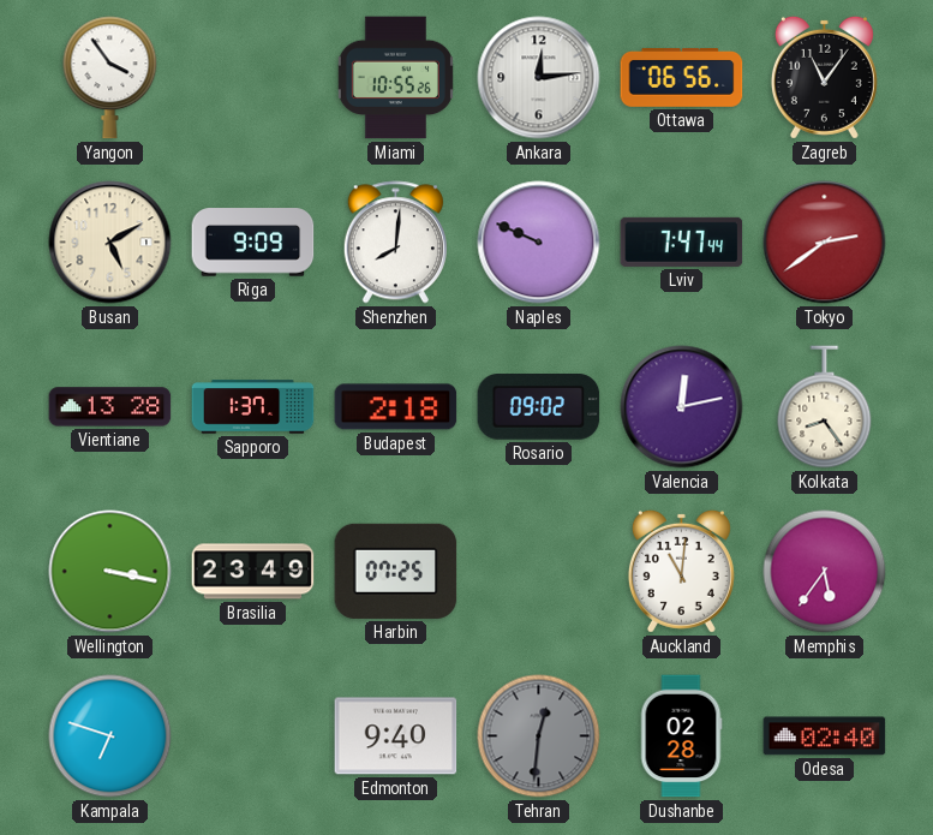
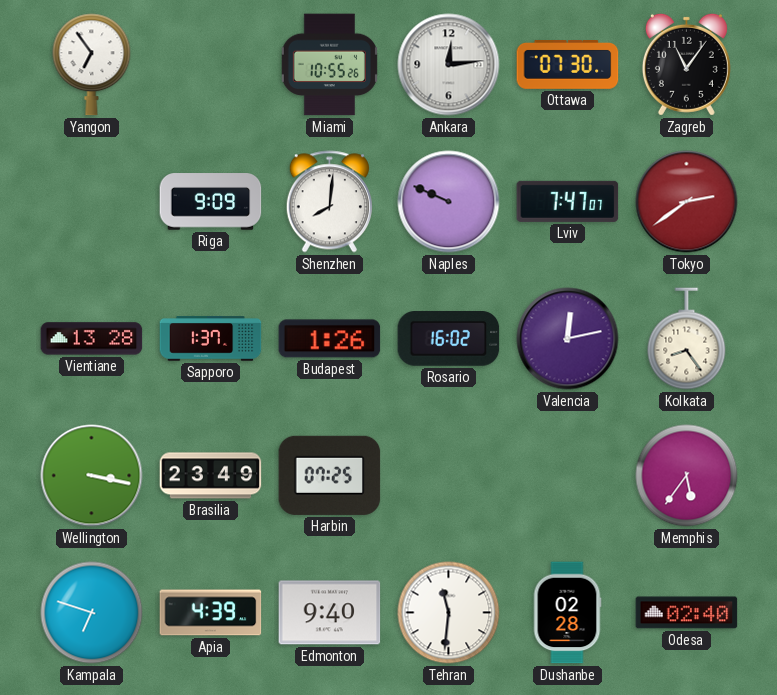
Yangon: 3:54 -> 6:54
Ottawa: 06:56 -> 07:30
Busan: 5:10 -> none
Lviv: 7:47:44 -> 7:47:07
Budapest: 2:18 -> 1:26
Rosario: 09:02 -> 16:02
Auckland: 11:01 -> none
Apia: none -> 4:39
Tehran: 12:31 -> 11:31
Tehran dial: grey -> white
